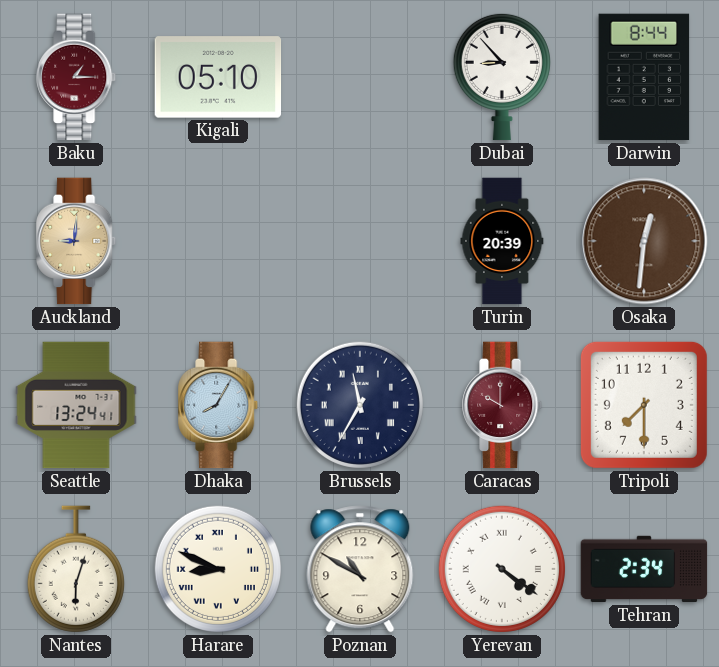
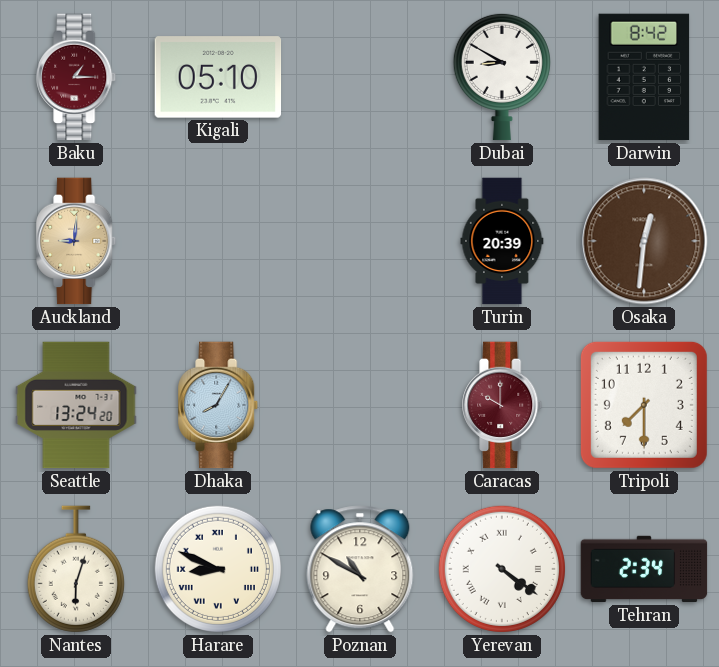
Dubai: 8:53 -> 8:50
Darwin: 8:44 -> 8:42
Seattle: 13:24:41 -> 13:24:20
Brussels: 11:35 -> none
